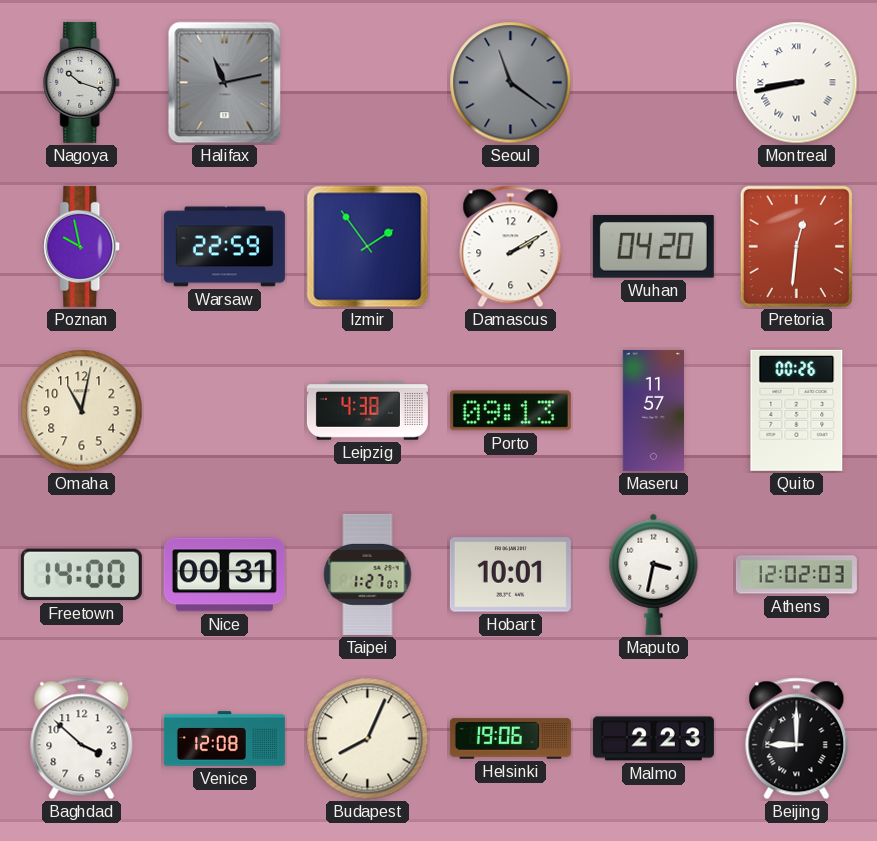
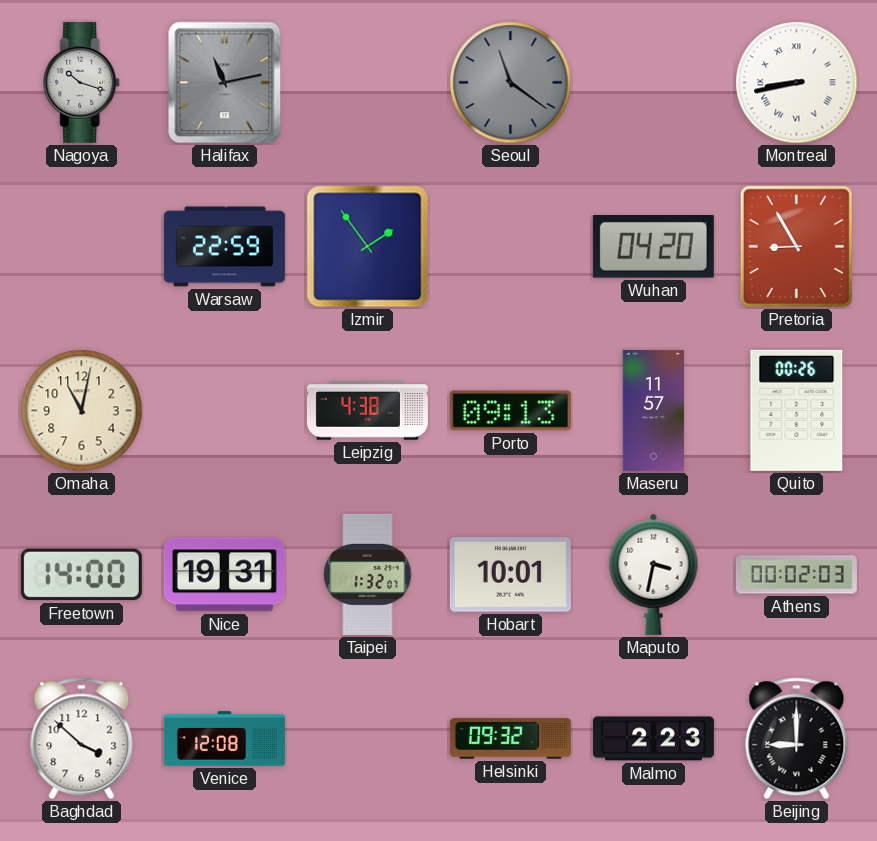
Poznan: 9:58 -> none
Damascus: 2:10 -> none
Pretoria: 12:31 -> 8:55
Nice: 00:31 -> 19:31
Taipei: 1:27 -> 1:32
Athens: 12:02 -> 00:02
Budapest: 8:04 -> none
Helsinki: 19:06 -> 09:32
